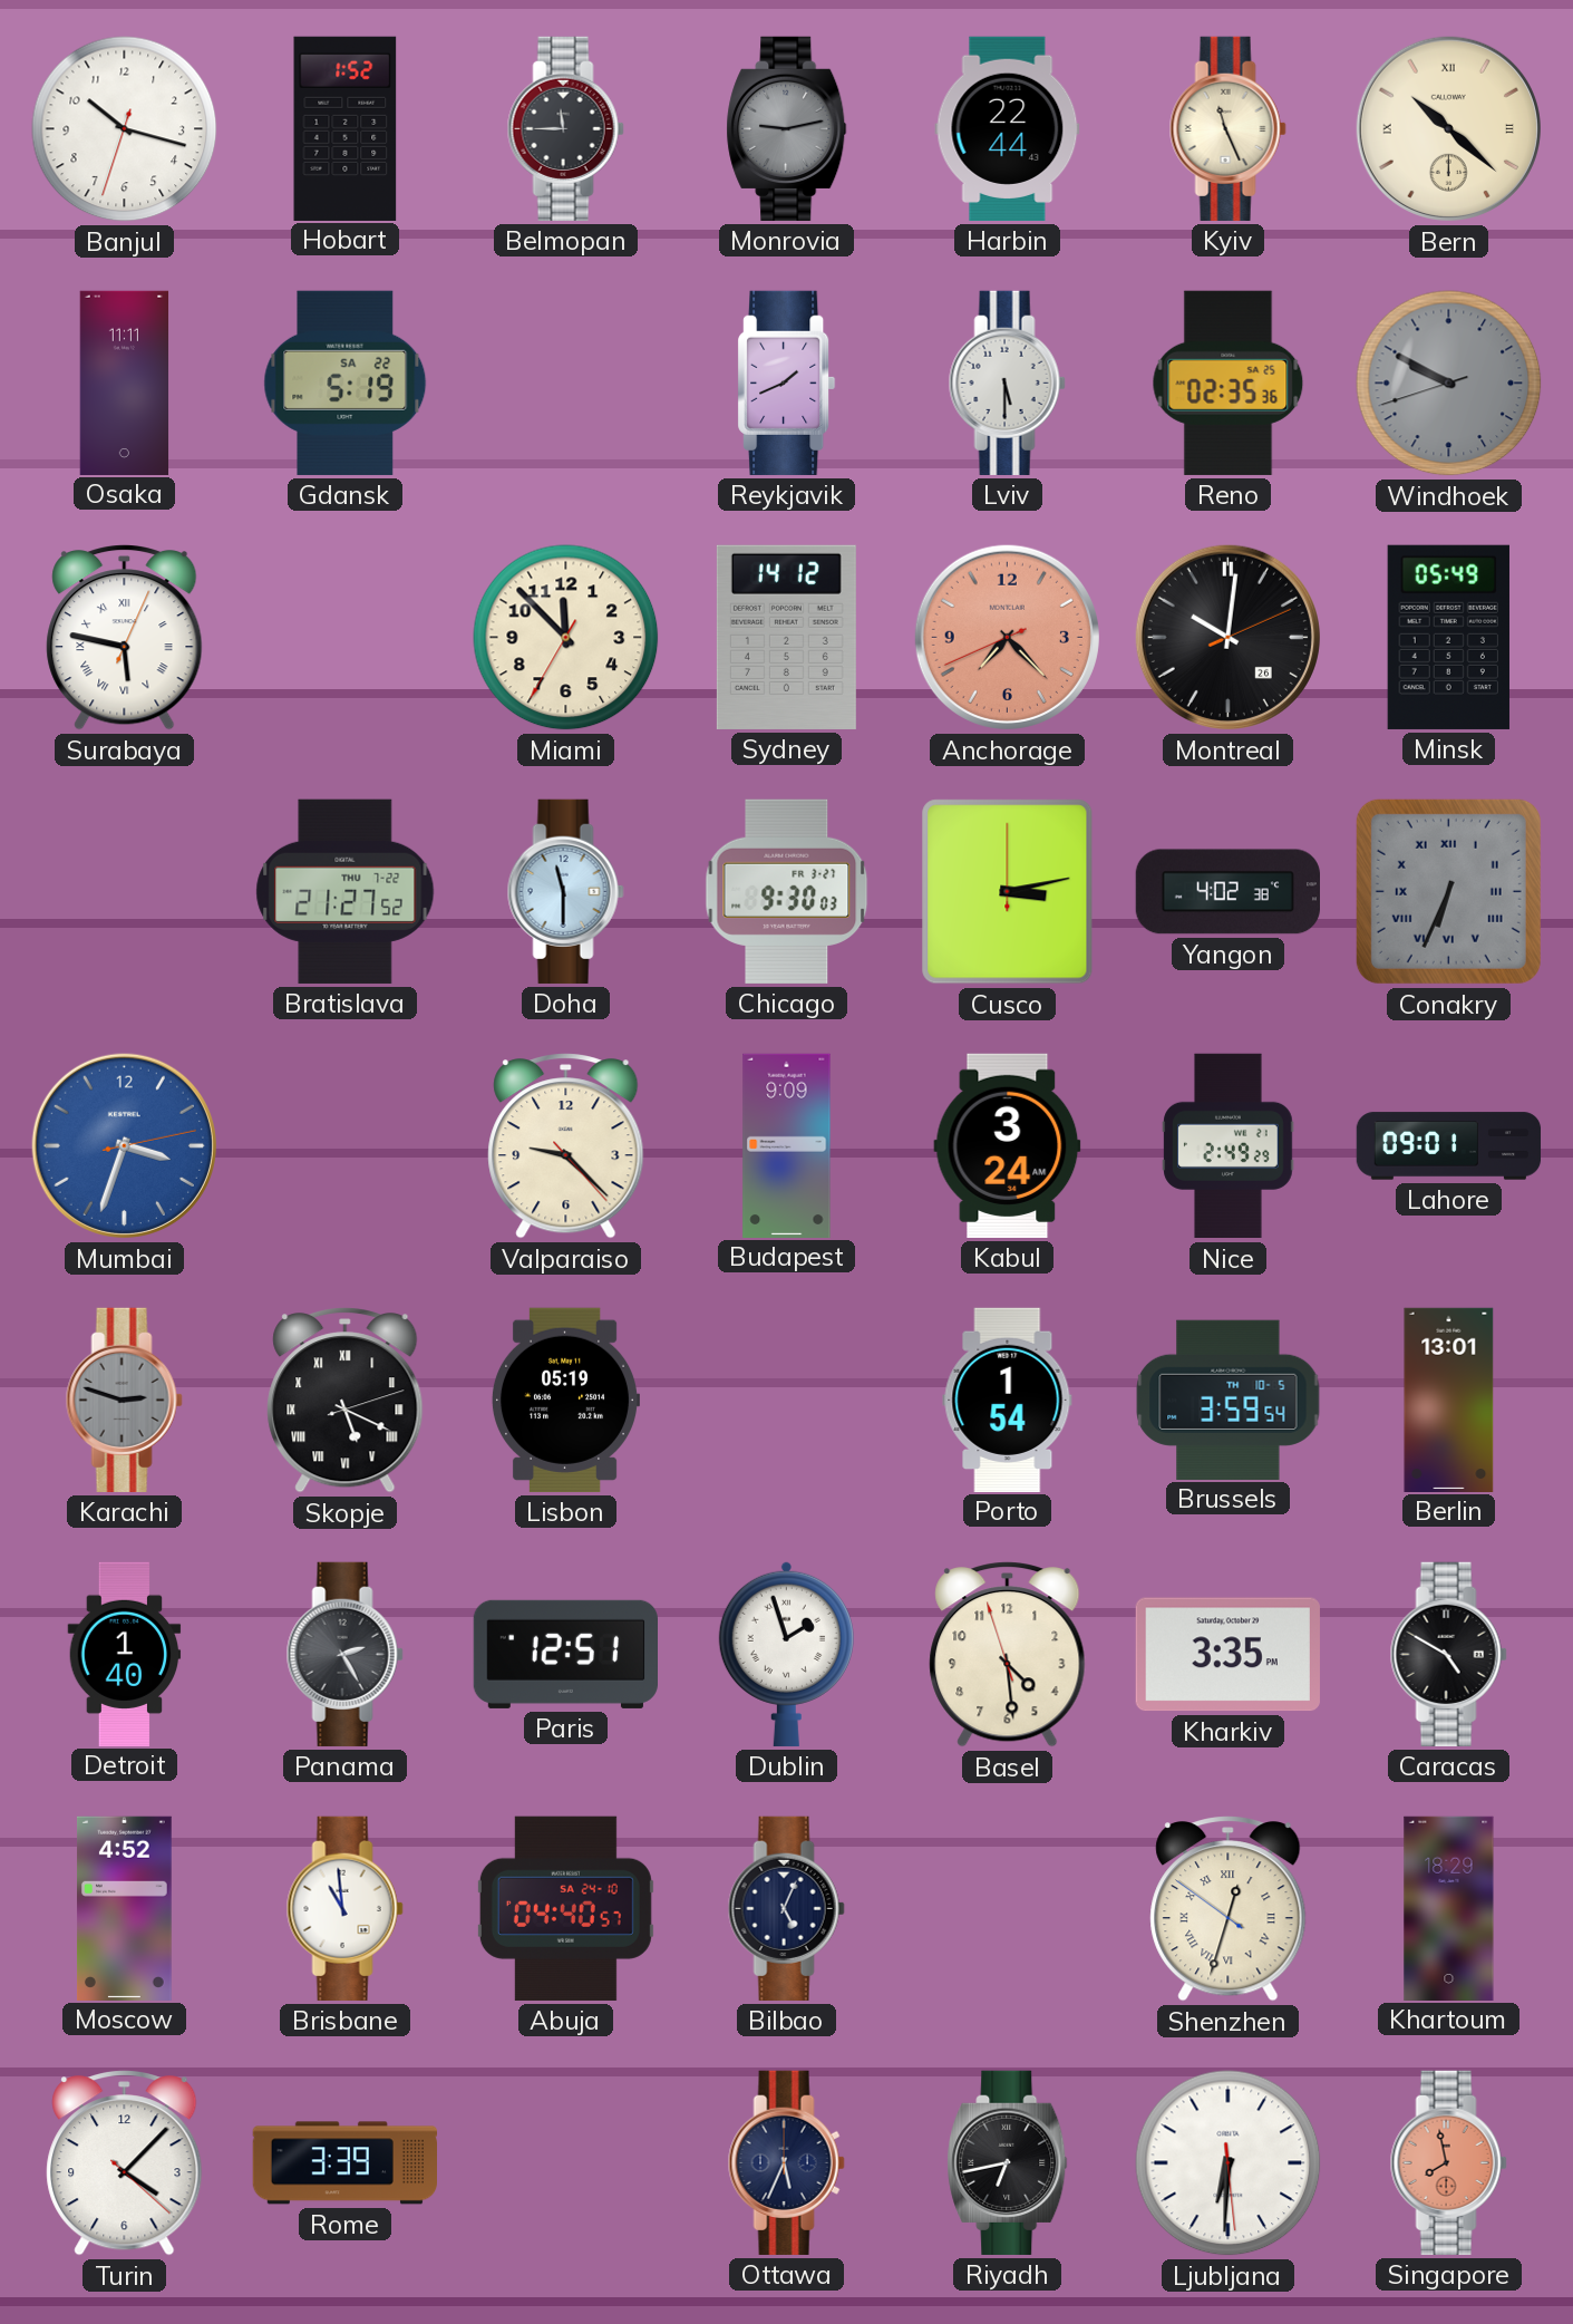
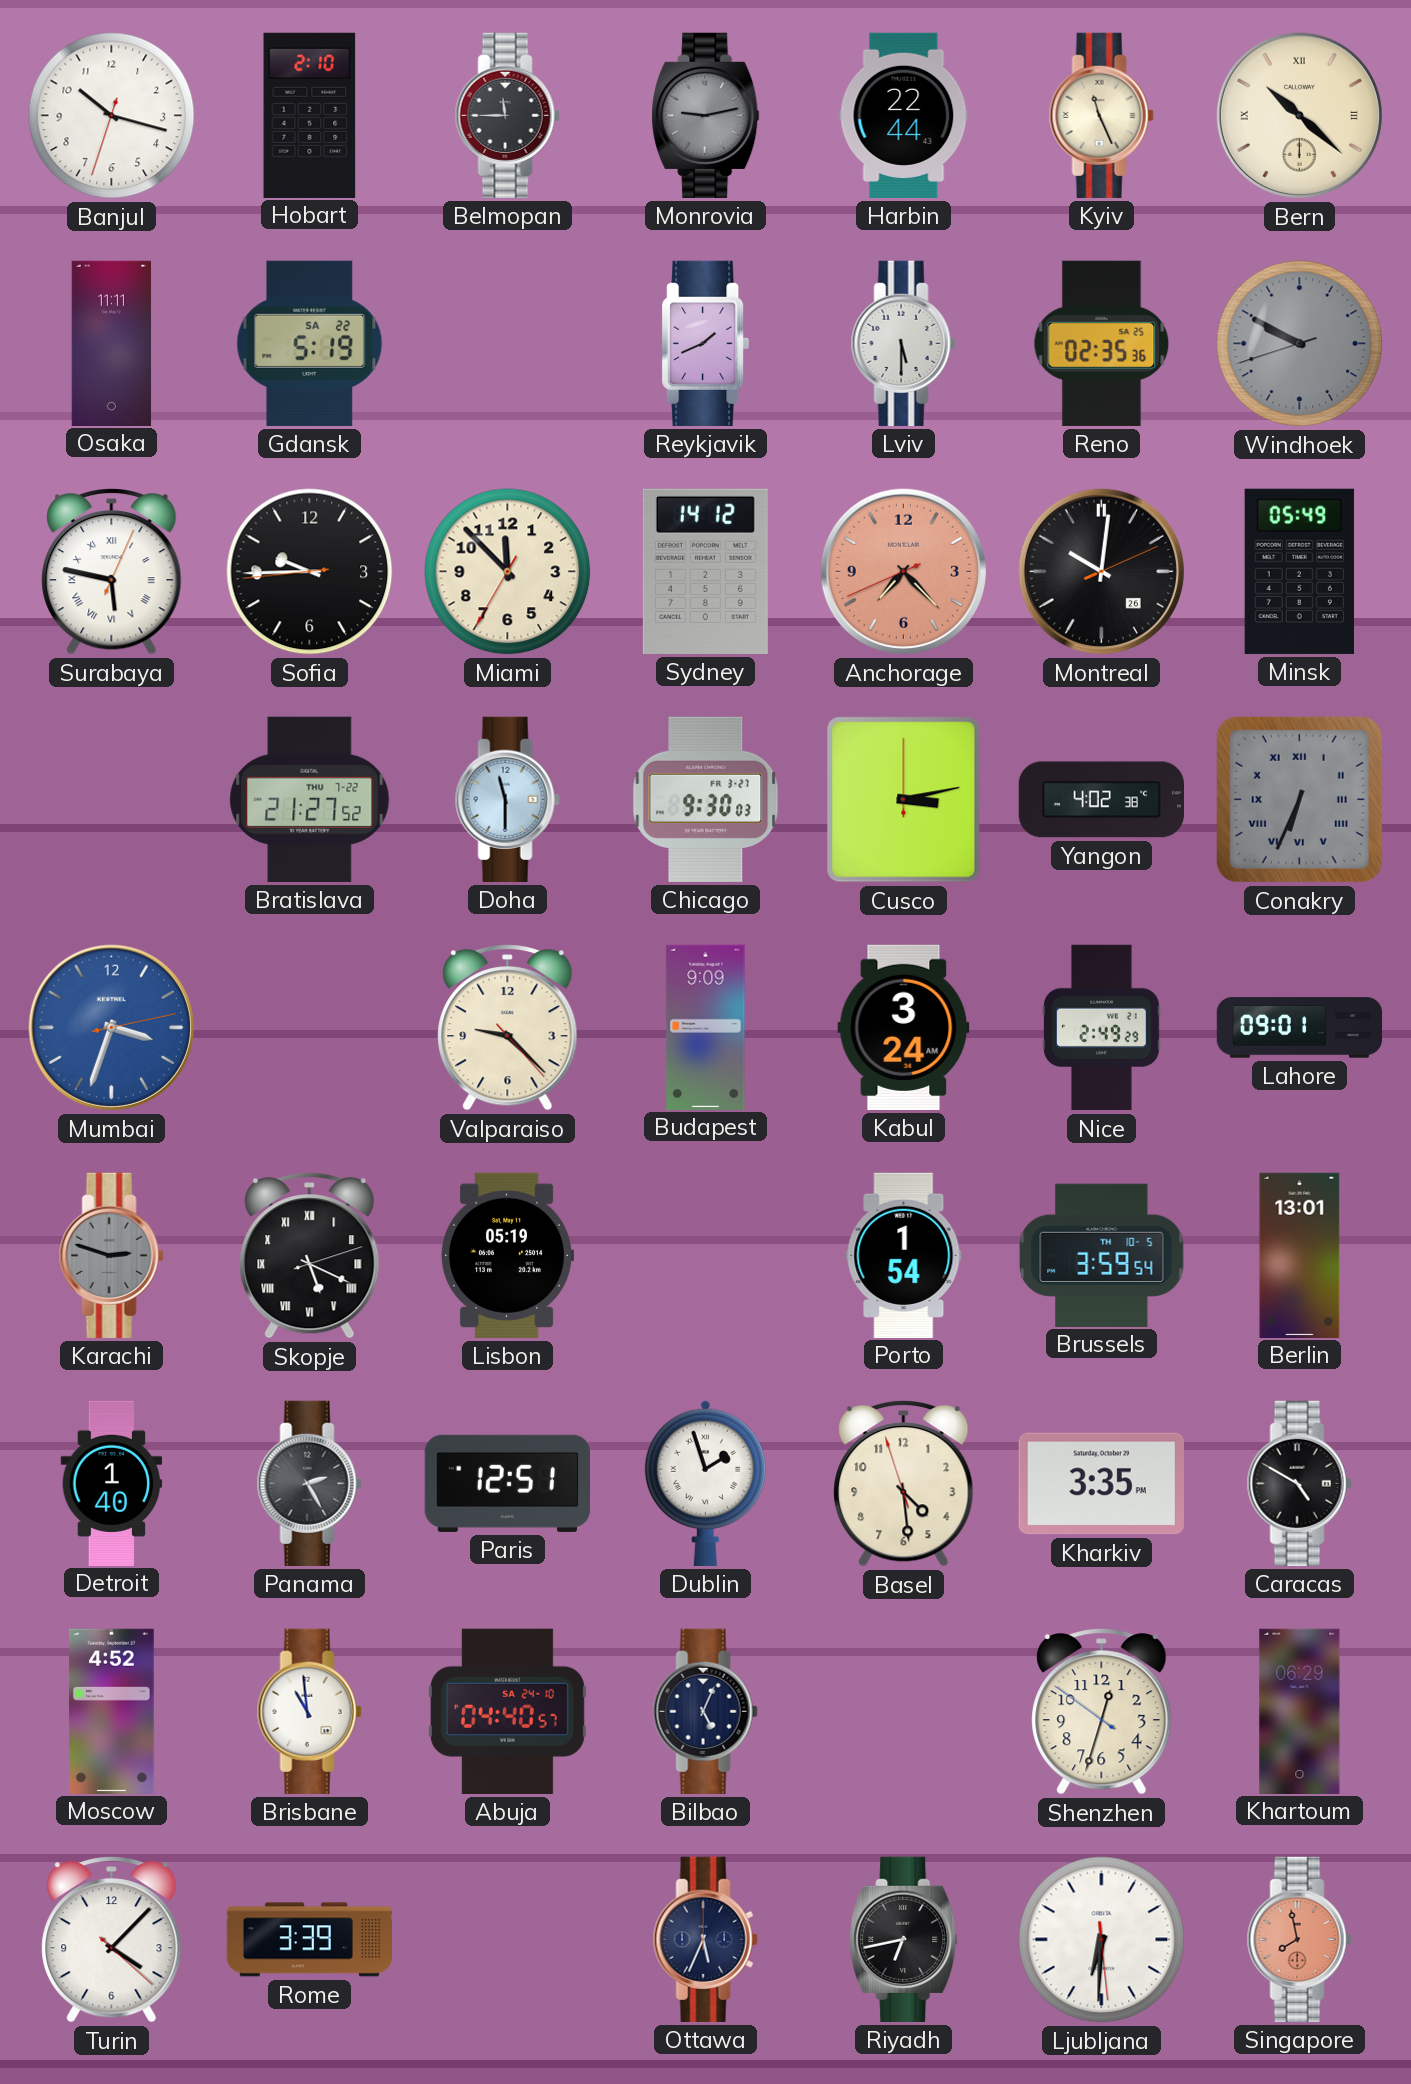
Hobart: 1:52 -> 2:10
Sofia: none -> 9:44
Shenzhen numerals: Roman -> Arabic
Khartoum: 18:29 -> 06:29
